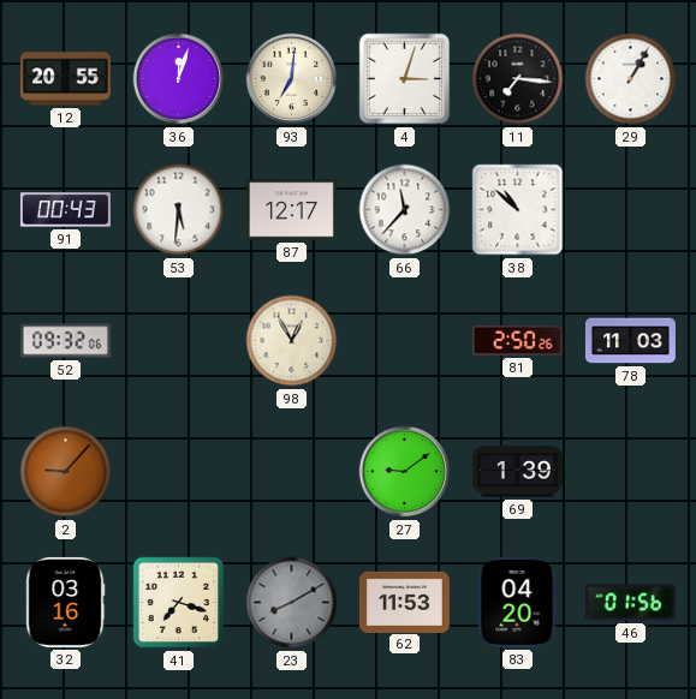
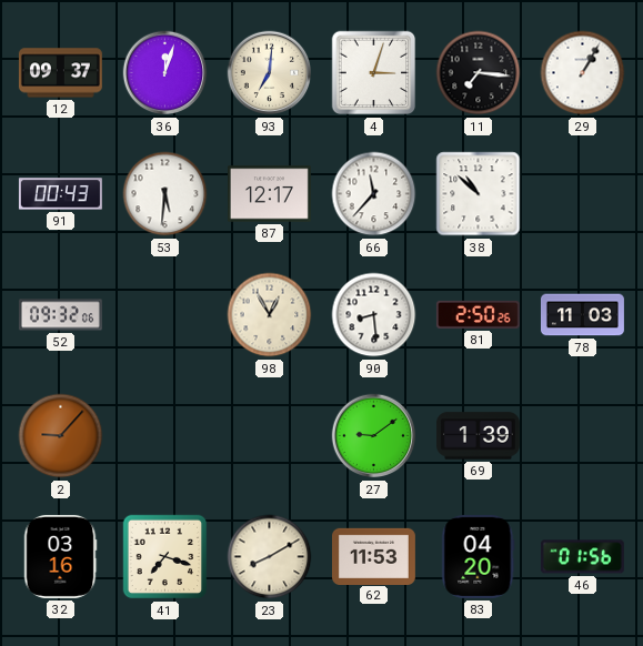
12: 20:55 -> 09:37
90: none -> 8:29
23 dial: grey -> cream
